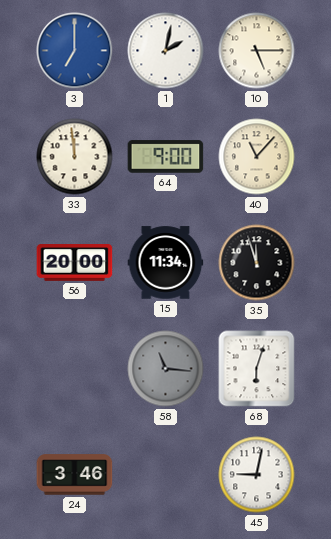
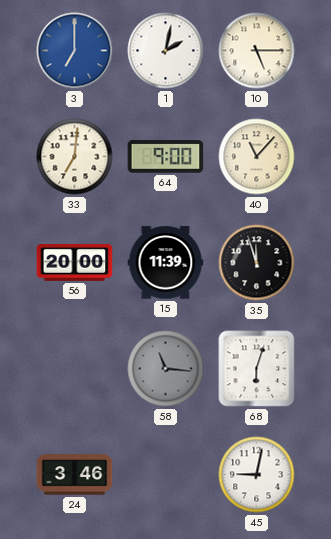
33: 11:59 -> 7:01
15: 11:34 -> 11:39
